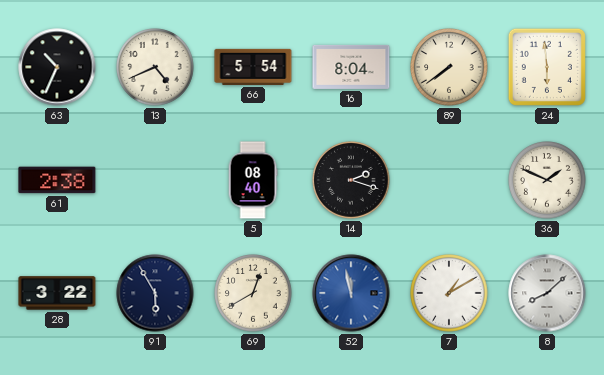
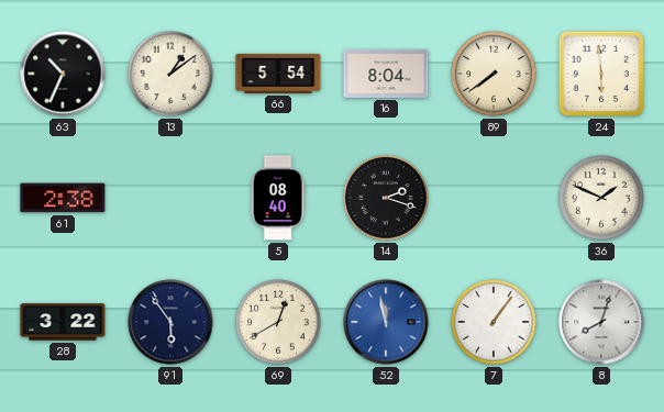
13: 4:41 -> 1:09
91: 5:55 -> 5:54
7: 1:10 -> 1:06
8: 8:08 -> 8:03
